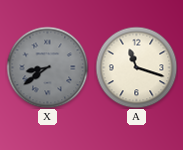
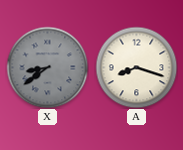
A: 11:18 -> 8:18
